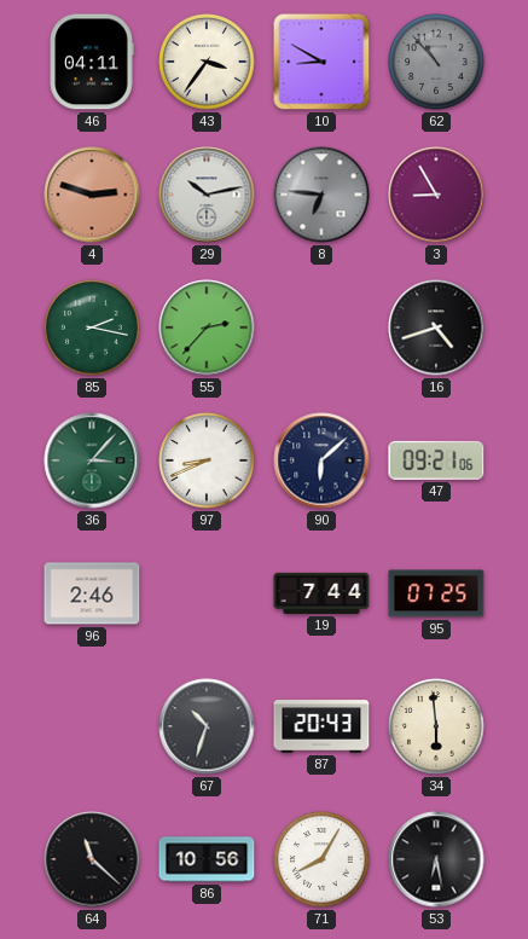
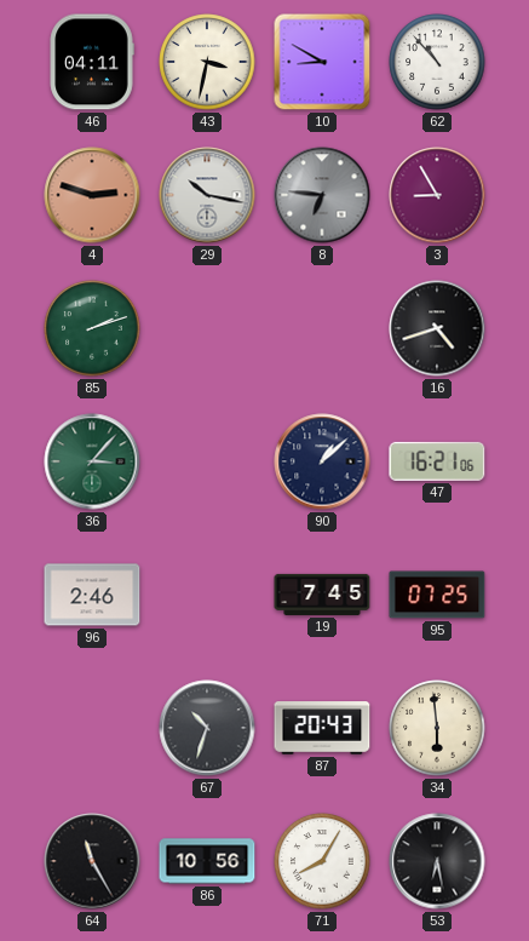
43: 3:36 -> 3:32
62 dial: grey -> white
29: 10:13 -> 10:17
85: 2:17 -> 2:12
55: 2:37 -> none
97: 8:41 -> none
90: 6:08 -> 1:08
47: 09:21 -> 16:21
19: 7:44 -> 7:45
64: 11:22 -> 11:25
